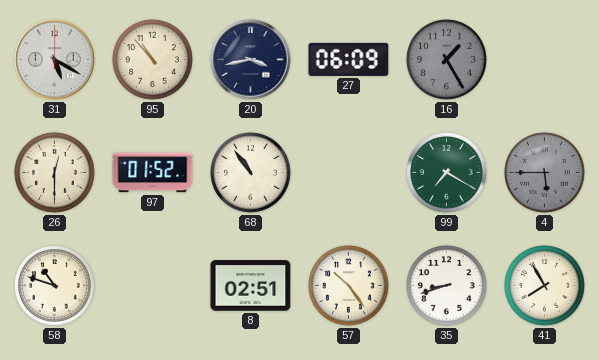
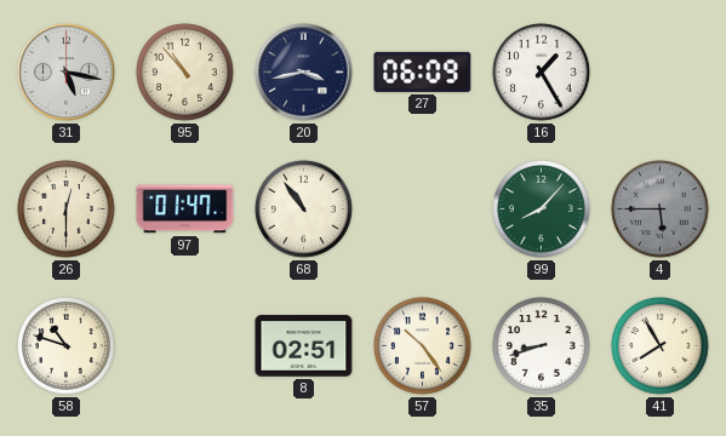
31: 5:20 -> 5:17
16 dial: grey -> white
97: 01:52 -> 01:47
99: 7:20 -> 8:07
